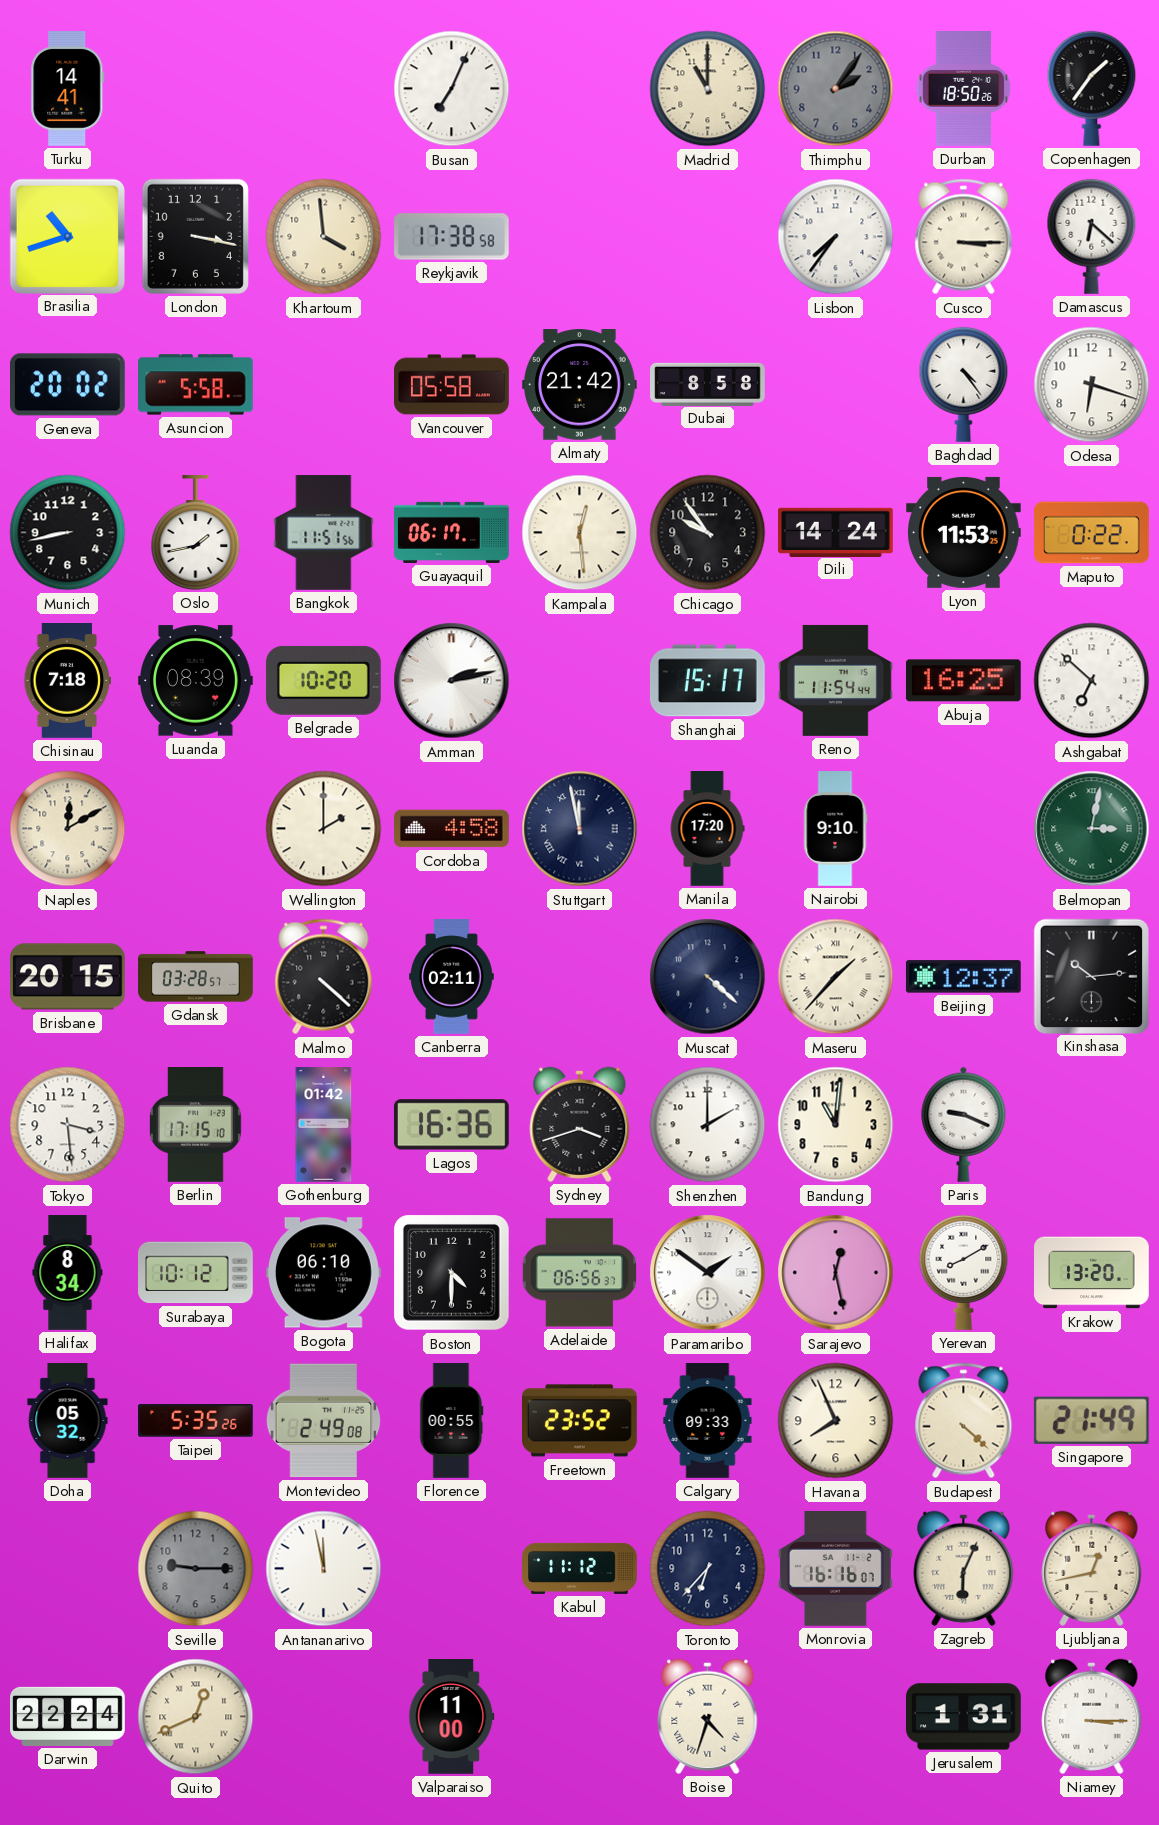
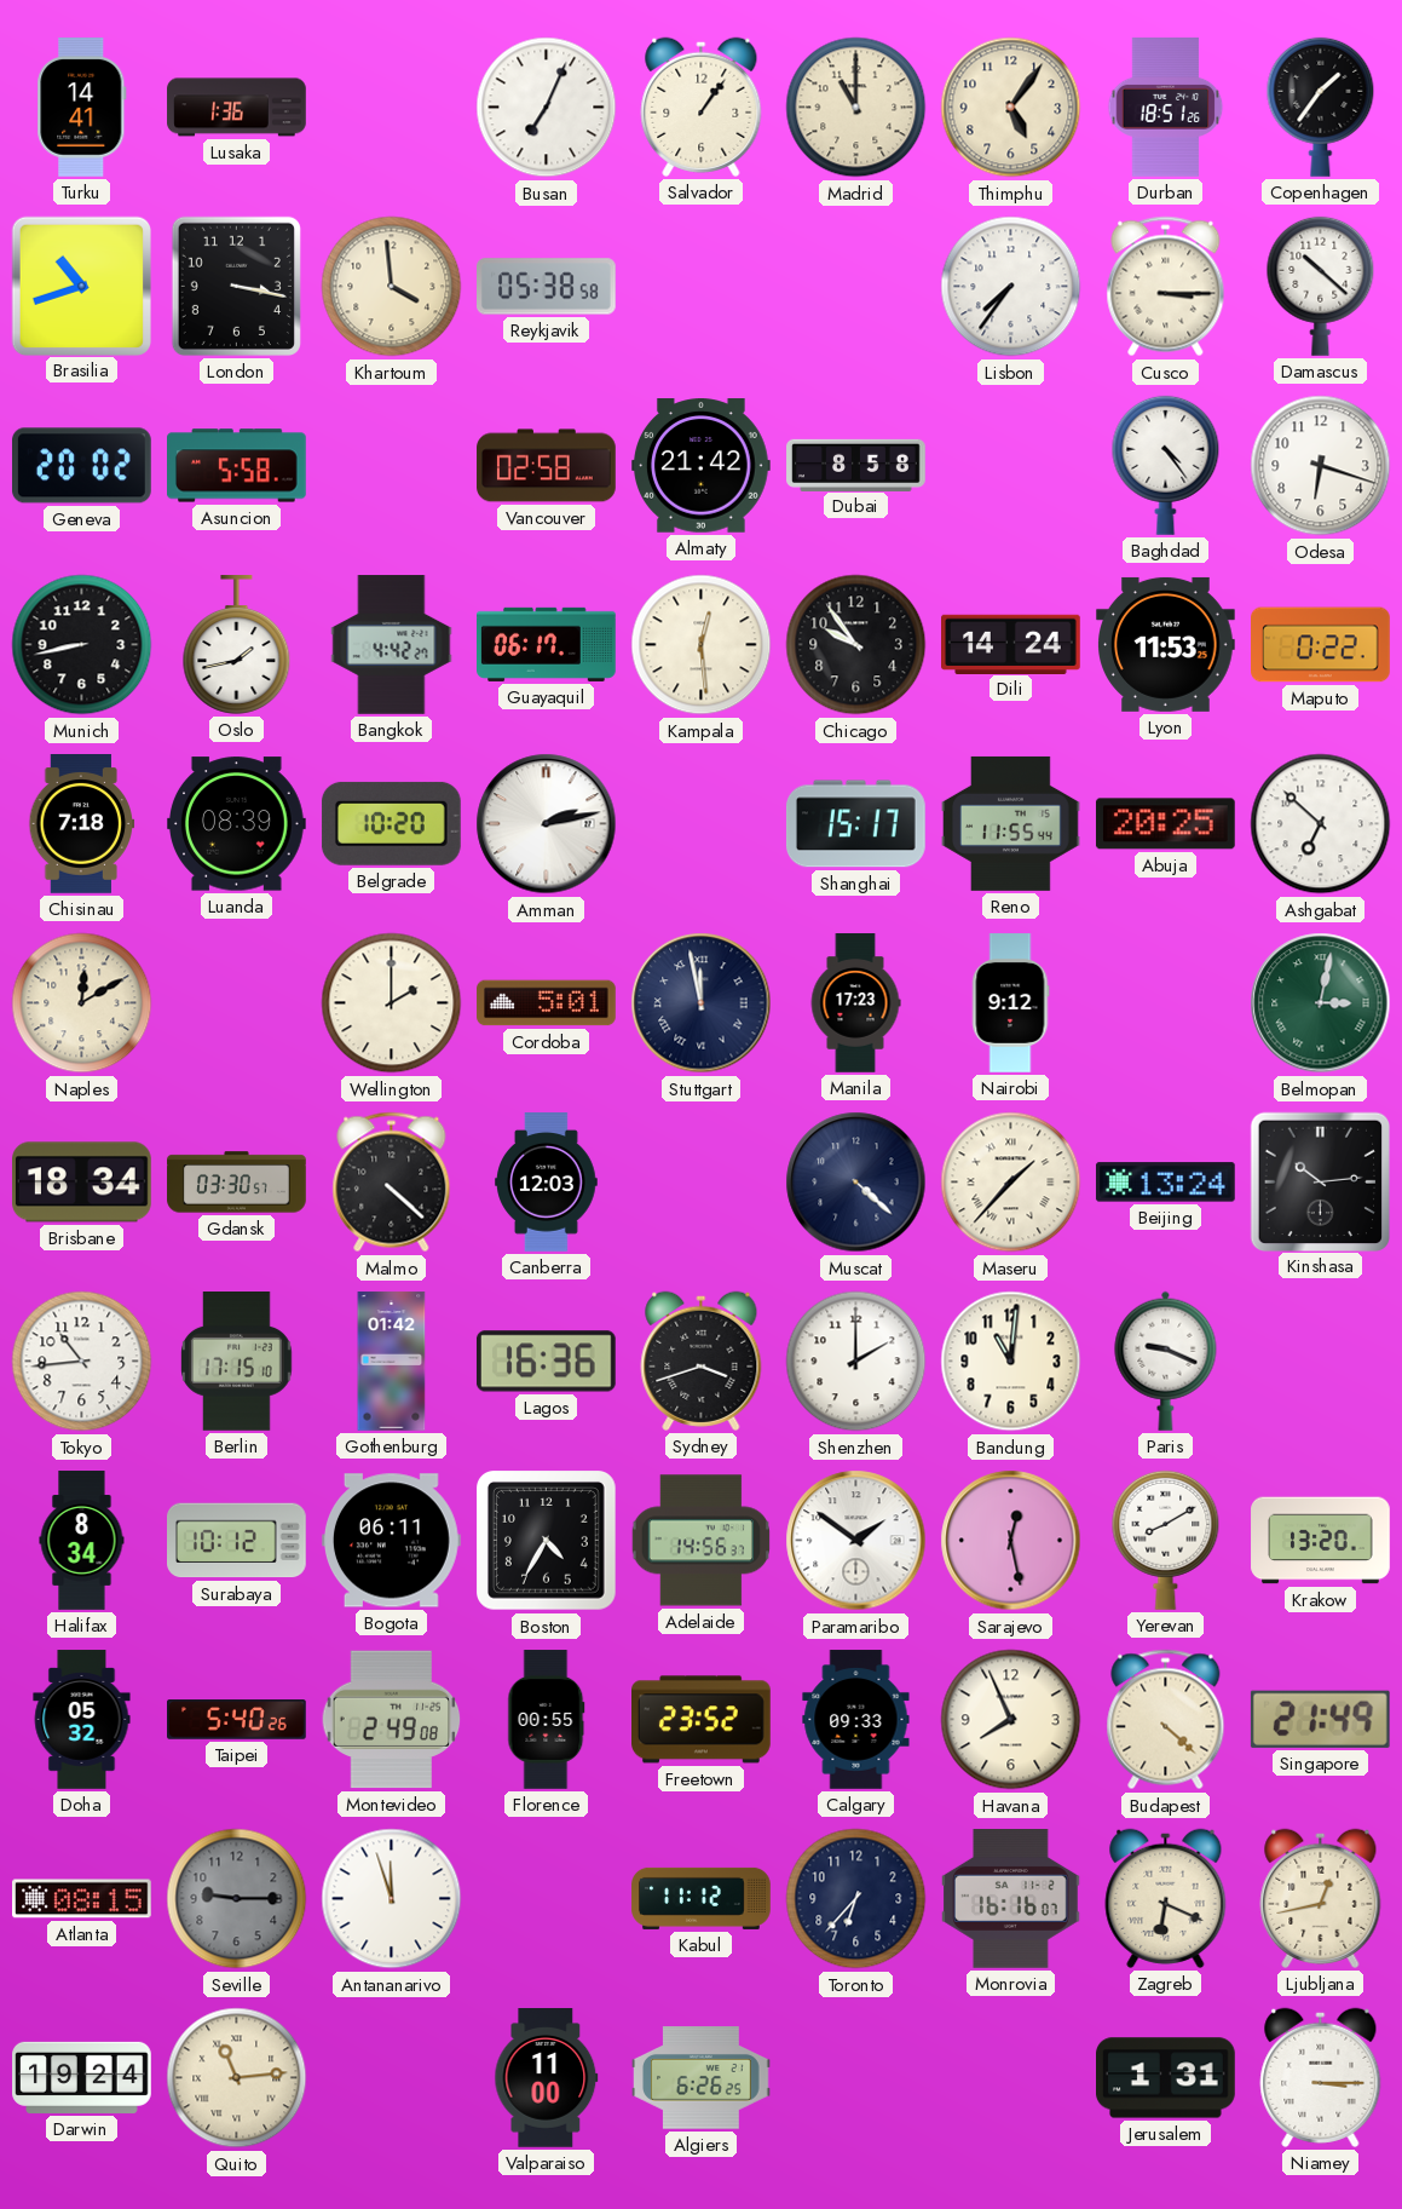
Lusaka: none -> 1:36
Salvador: none -> 1:06
Thimphu: 2:06 -> 5:06
Thimphu dial: grey -> cream
Durban: 18:50 -> 18:51
Reykjavik: 17:38 -> 05:38
Damascus: 6:22 -> 10:22
Vancouver: 05:58 -> 02:58
Bangkok: 11:51 -> 4:42
Reno: 11:54 -> 11:55
Abuja: 16:25 -> 20:25
Cordoba: 4:58 -> 5:01
Manila: 17:20 -> 17:23
Nairobi: 9:10 -> 9:12
Brisbane: 20:15 -> 18:34
Gdansk: 03:28 -> 03:30
Canberra: 02:11 -> 12:03
Beijing: 12:37 -> 13:24
Tokyo: 3:29 -> 10:44
Bogota: 06:10 -> 06:11
Boston: 4:30 -> 4:35
Adelaide: 06:56 -> 14:56
Taipei: 5:35 -> 5:40
Atlanta: none -> 08:15
Antananarivo: 11:58 -> 11:57
Zagreb: 6:04 -> 6:19
Darwin: 22:24 -> 19:24
Quito: 12:41 -> 11:14
Algiers: none -> 6:26
Boise: 4:33 -> none
